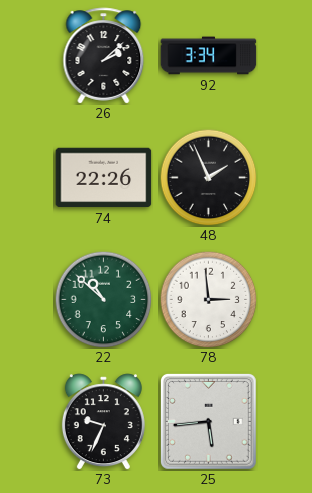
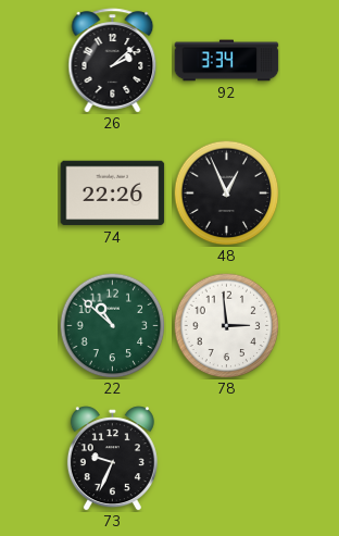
48: 1:56 -> 12:56
25: 5:44 -> none
